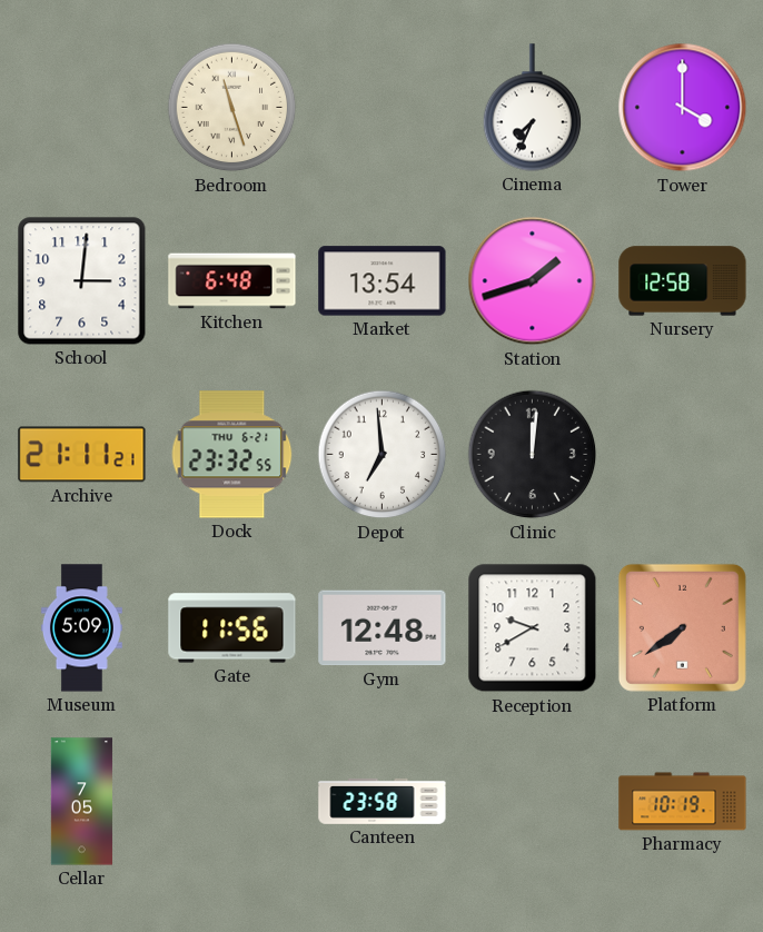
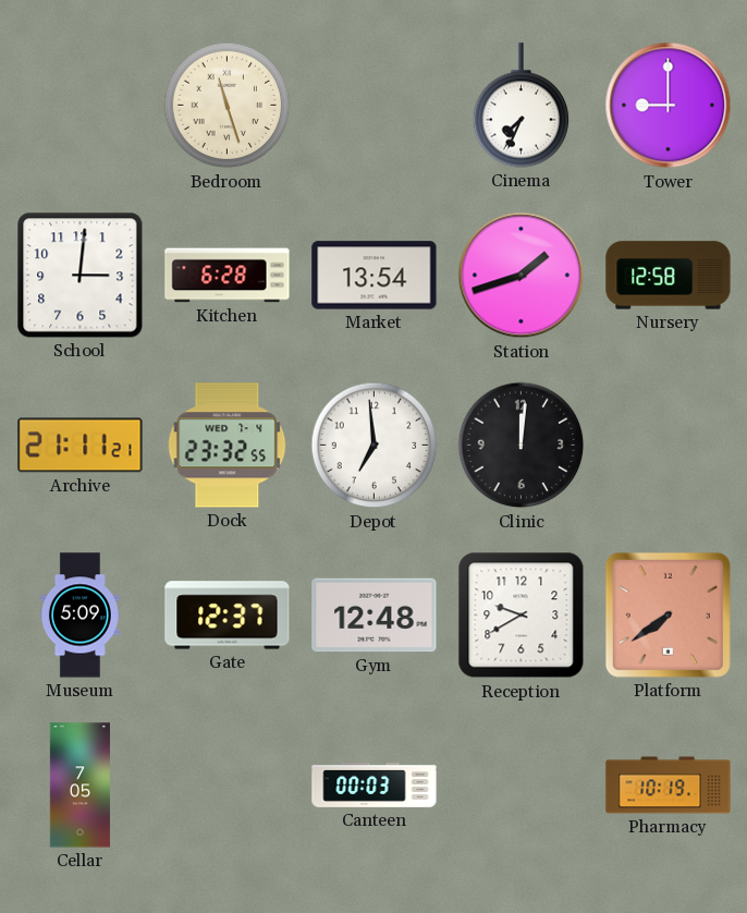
Tower: 4:00 -> 9:00
Kitchen: 6:48 -> 6:28
Dock date: THU 6-21 -> WED 7-4
Gate: 11:56 -> 12:37
Canteen: 23:58 -> 00:03
